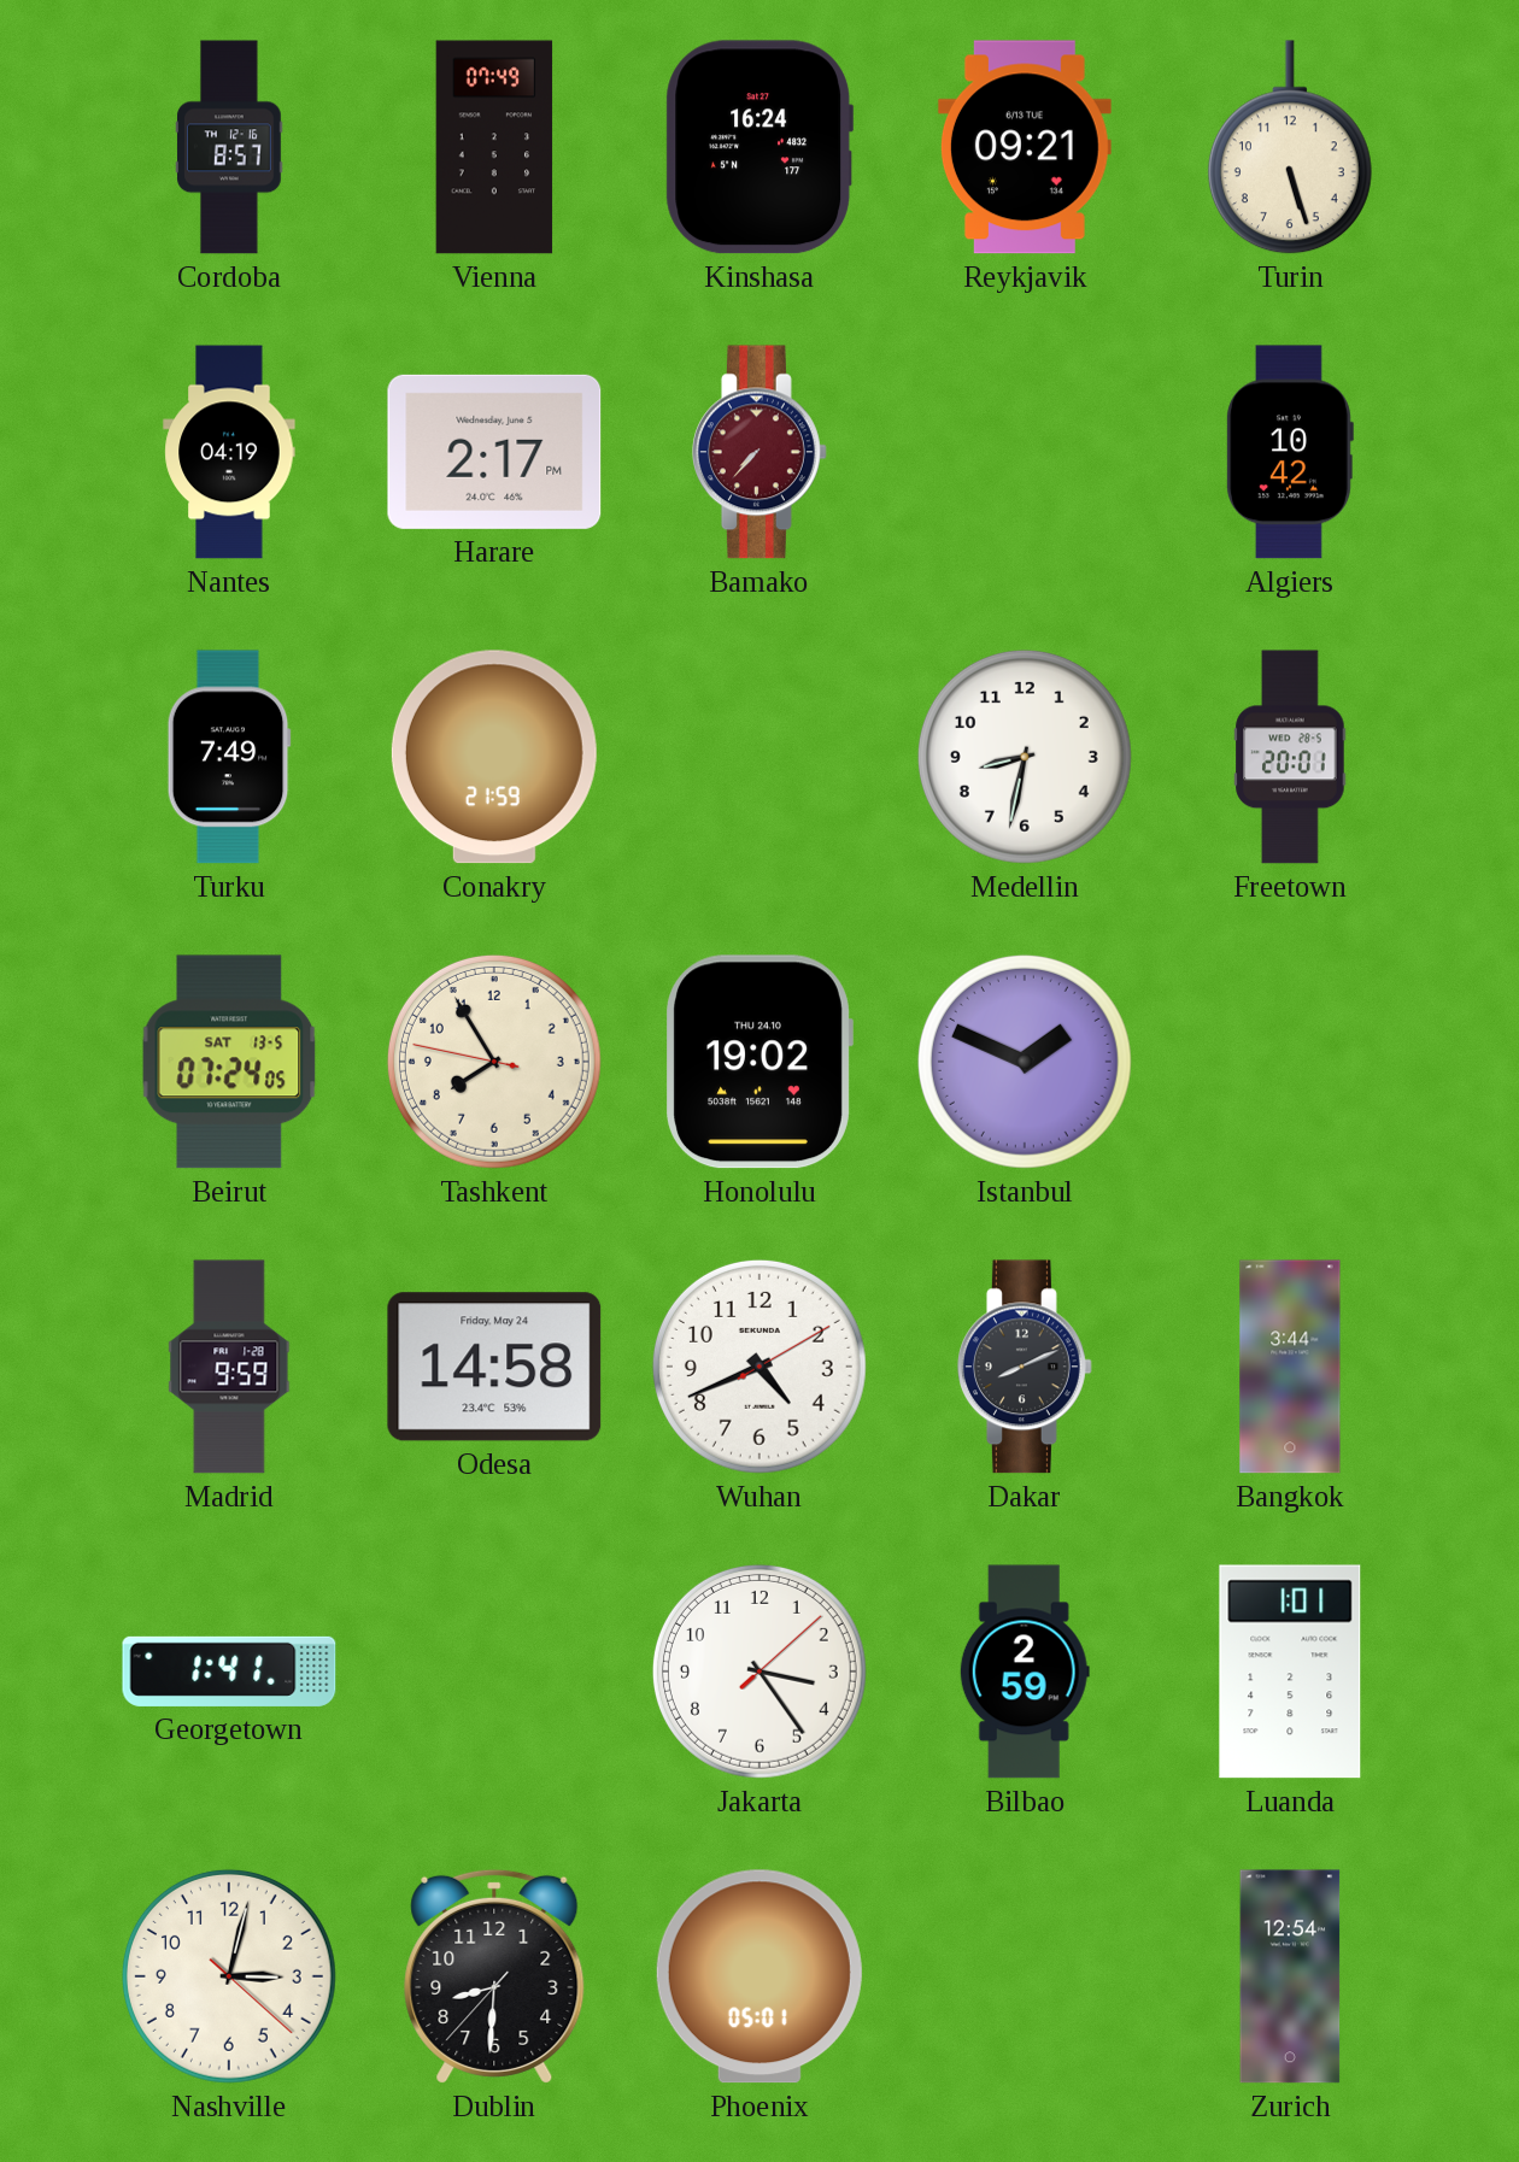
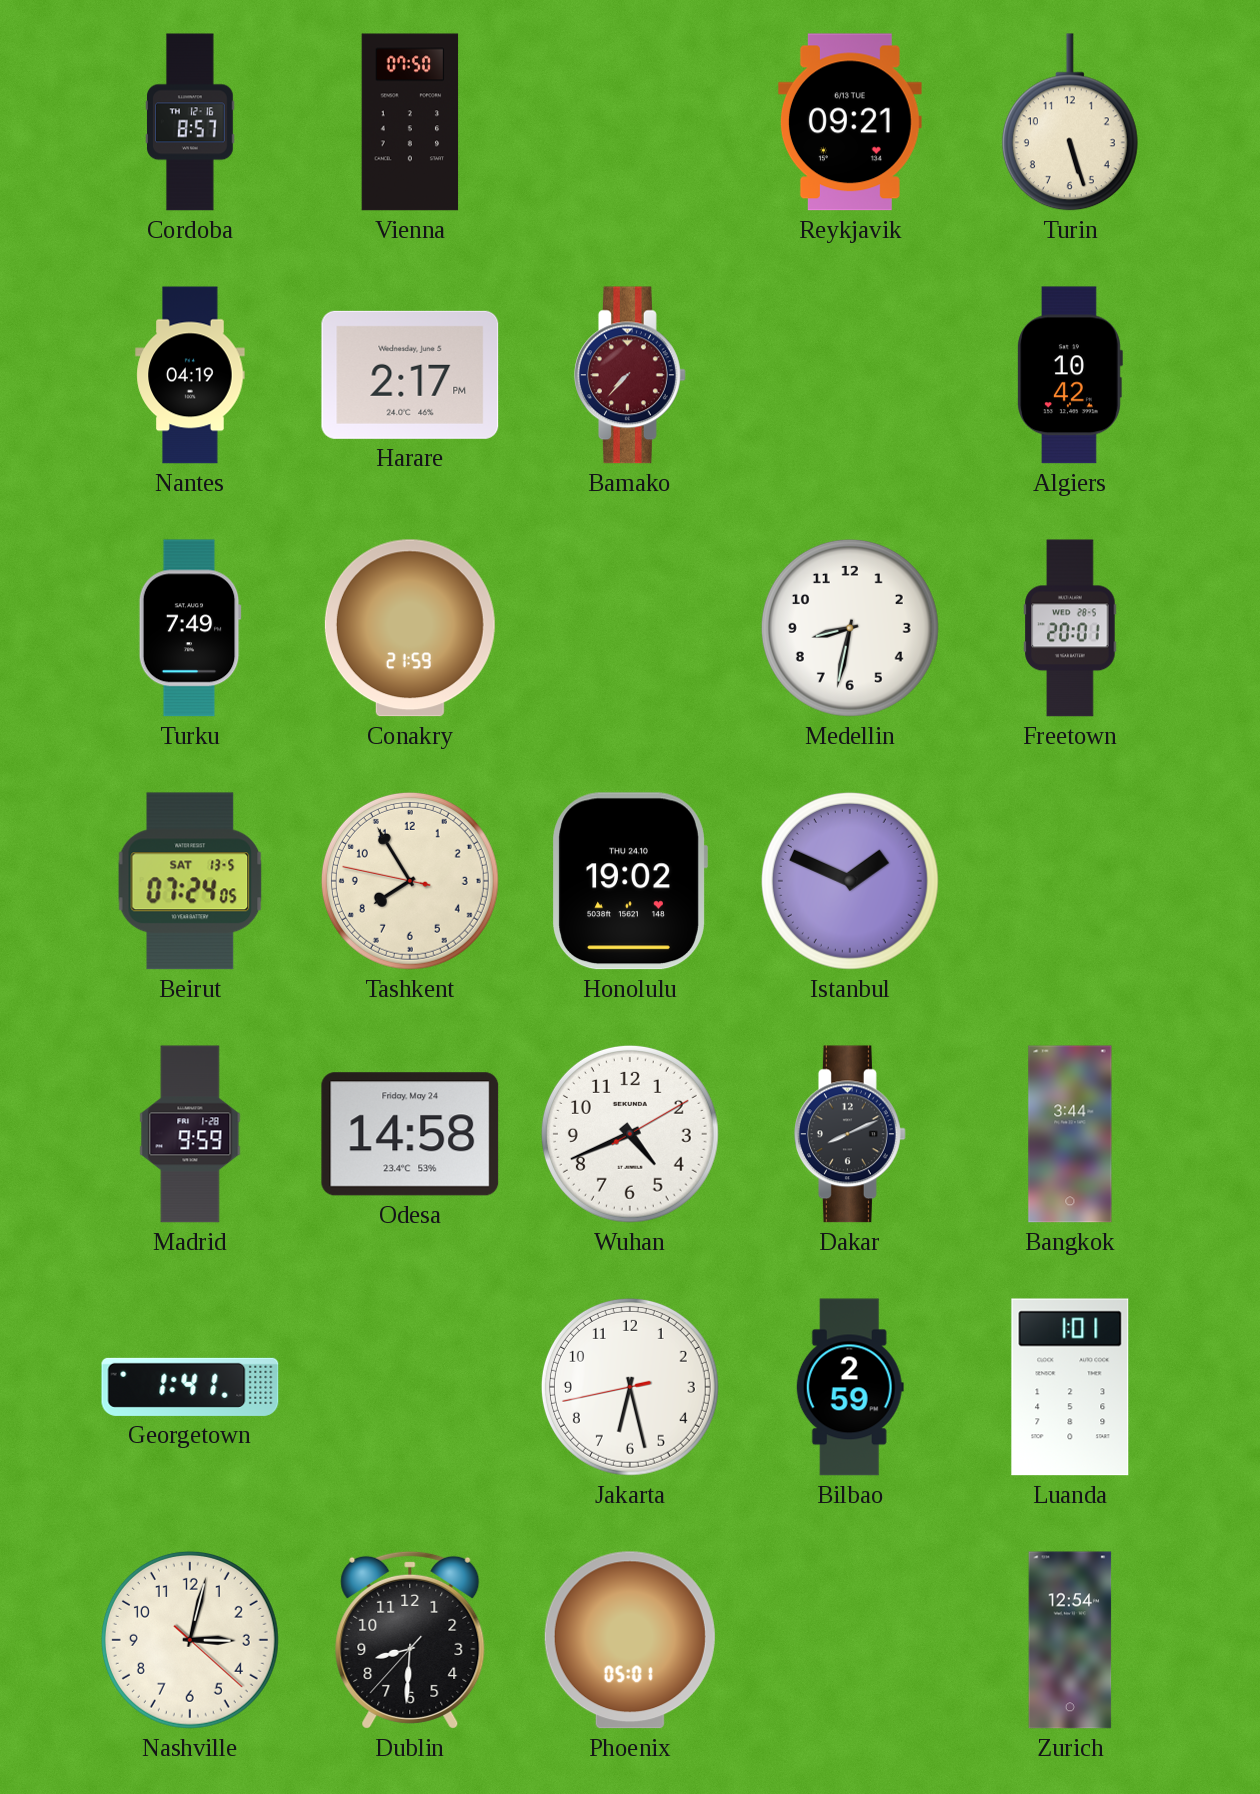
Vienna: 07:49 -> 07:50
Kinshasa: 16:24 -> none
Jakarta: 3:24 -> 6:27
